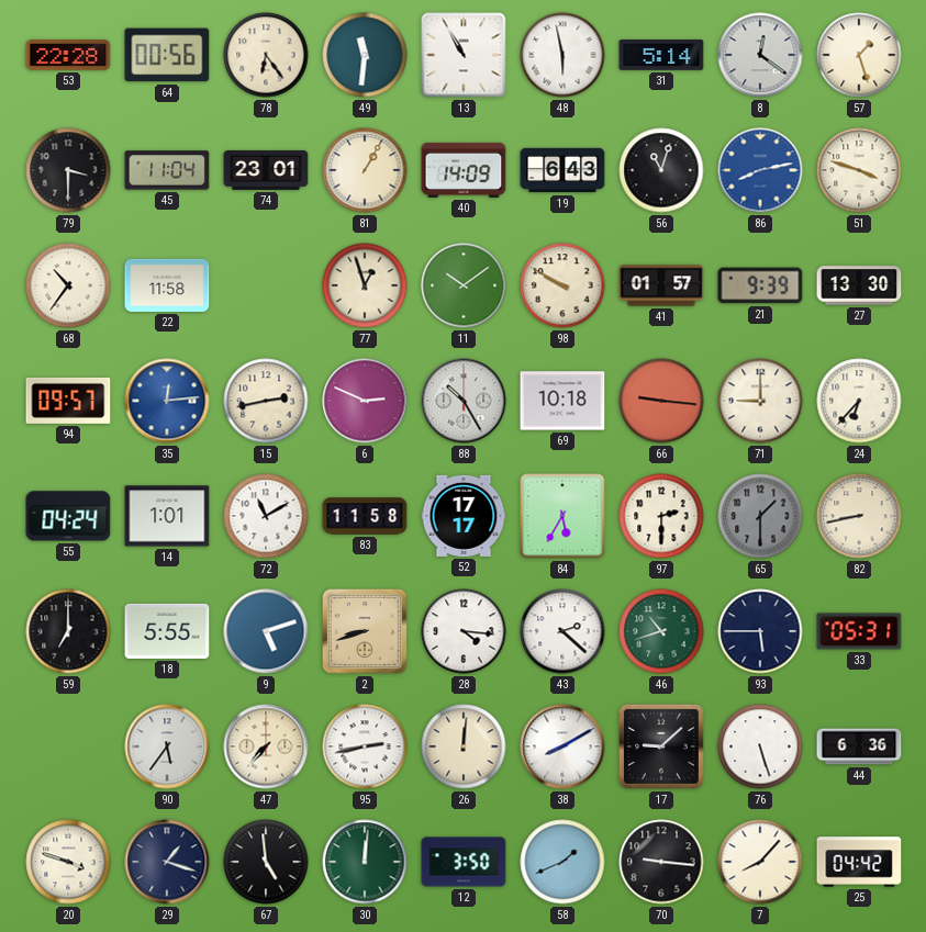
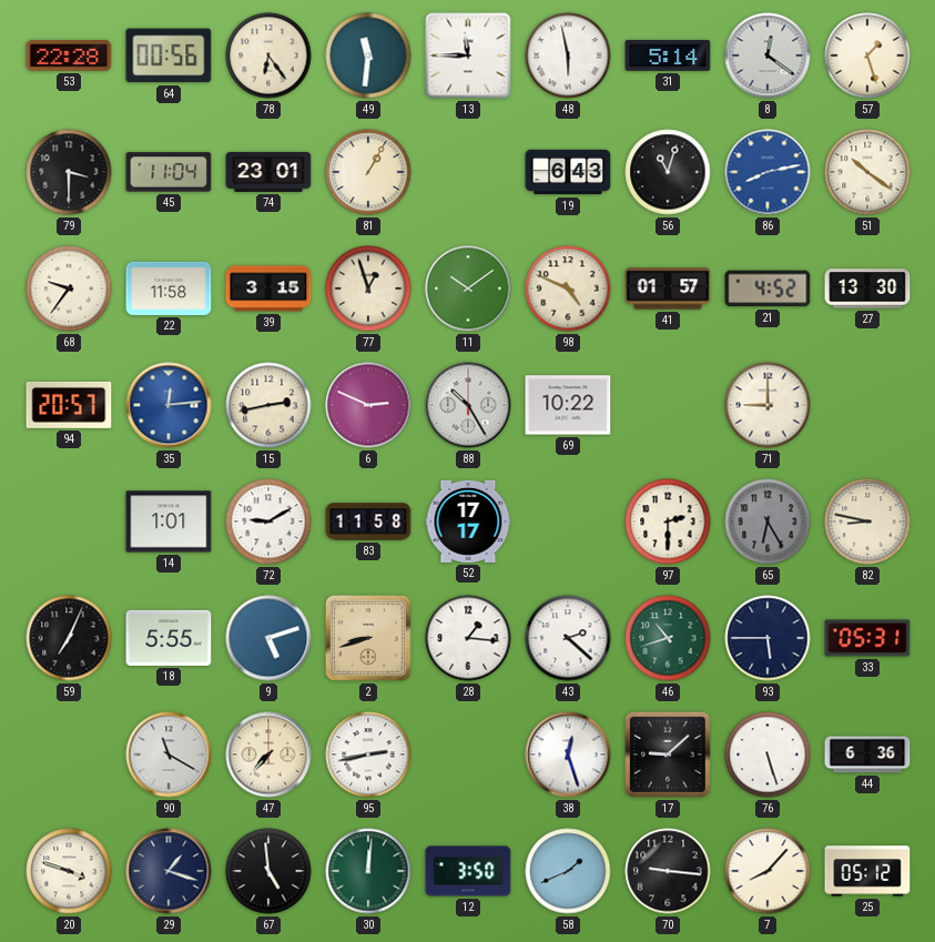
13: 10:55 -> 11:45
40: 14:09 -> none
51: 3:48 -> 10:21
68: 10:36 -> 9:36
39: none -> 3:15
98: 9:50 -> 4:49
21: 9:39 -> 4:52
94: 09:57 -> 20:57
69: 10:18 -> 10:22
66: 9:16 -> none
24: 6:37 -> none
55: 04:24 -> none
72: 11:10 -> 9:10
84: 5:35 -> none
65: 1:30 -> 6:25
82: 8:43 -> 8:47
59: 7:00 -> 7:04
28: 4:16 -> 1:16
90: 5:36 -> 11:20
26: 12:01 -> none
38: 8:10 -> 12:27
25: 04:42 -> 05:12
